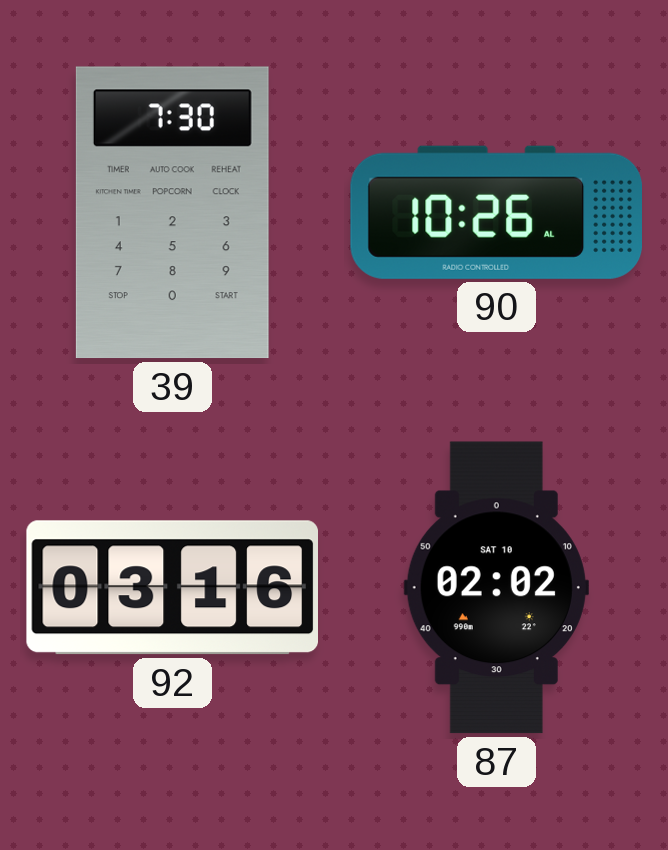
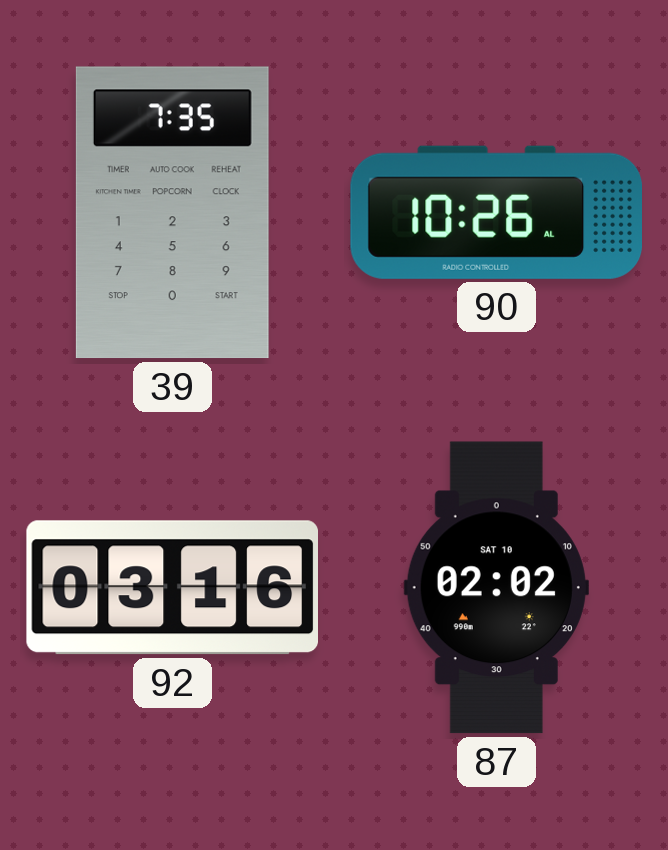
39: 7:30 -> 7:35
